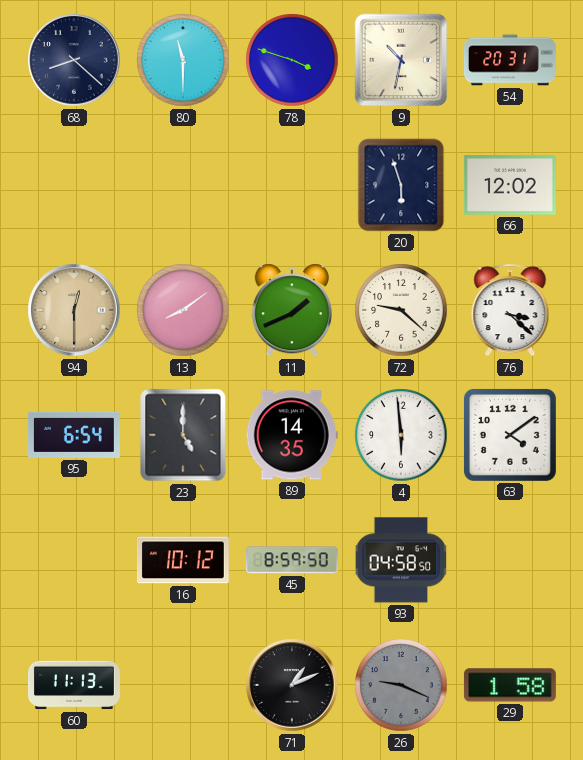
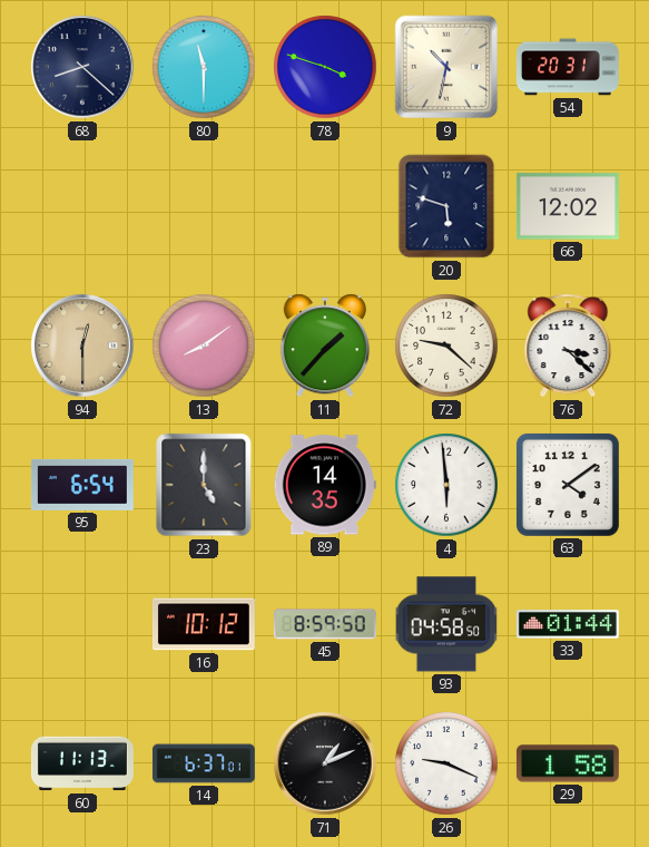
20: 5:57 -> 5:48
11: 1:41 -> 1:37
33: none -> 01:44
14: none -> 6:37
26 dial: grey -> white
